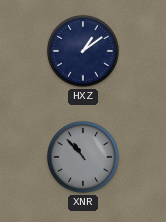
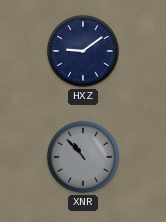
HXZ: 1:09 -> 9:09
